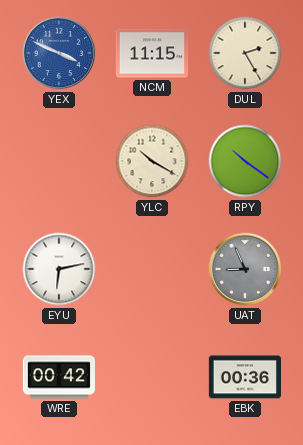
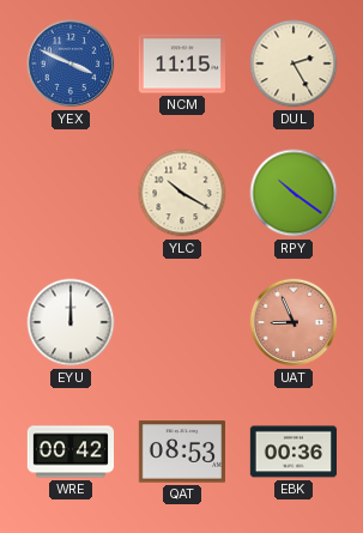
EYU: 6:13 -> 12:00
UAT dial: grey -> salmon
QAT: none -> 08:53
